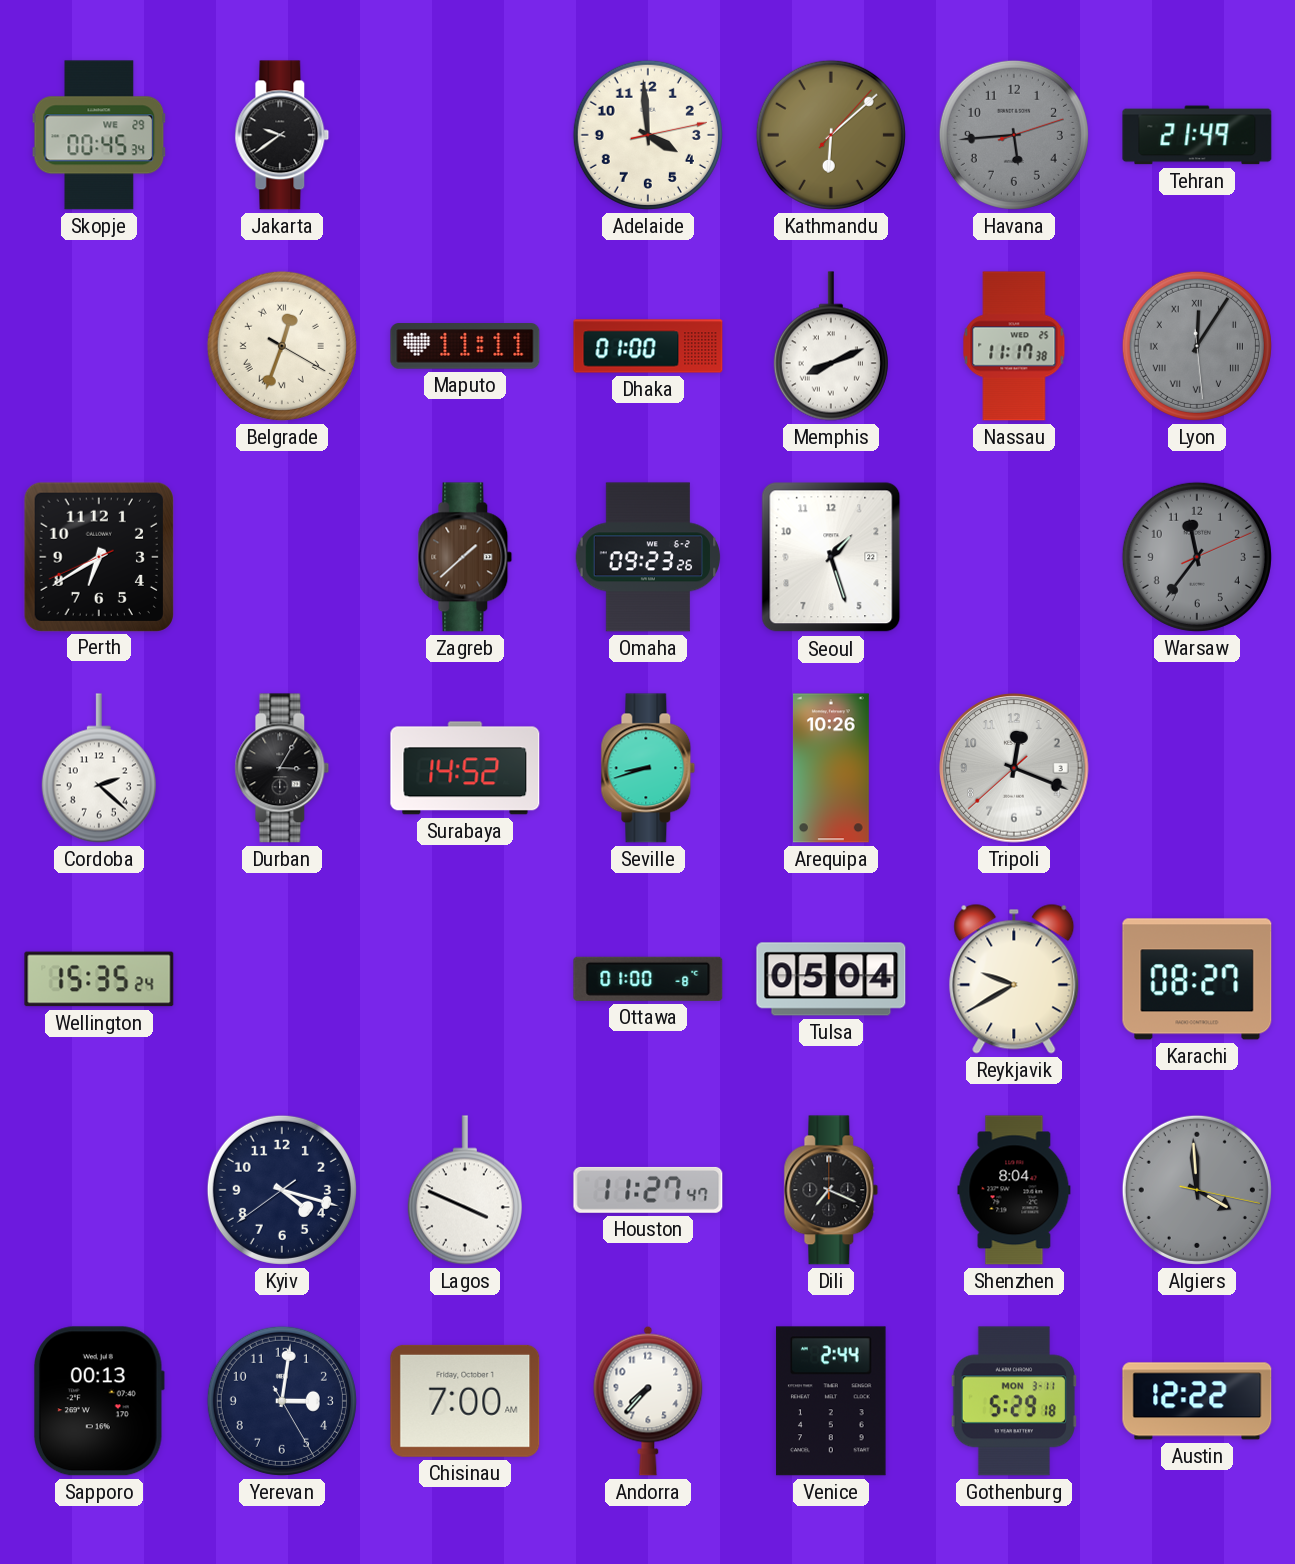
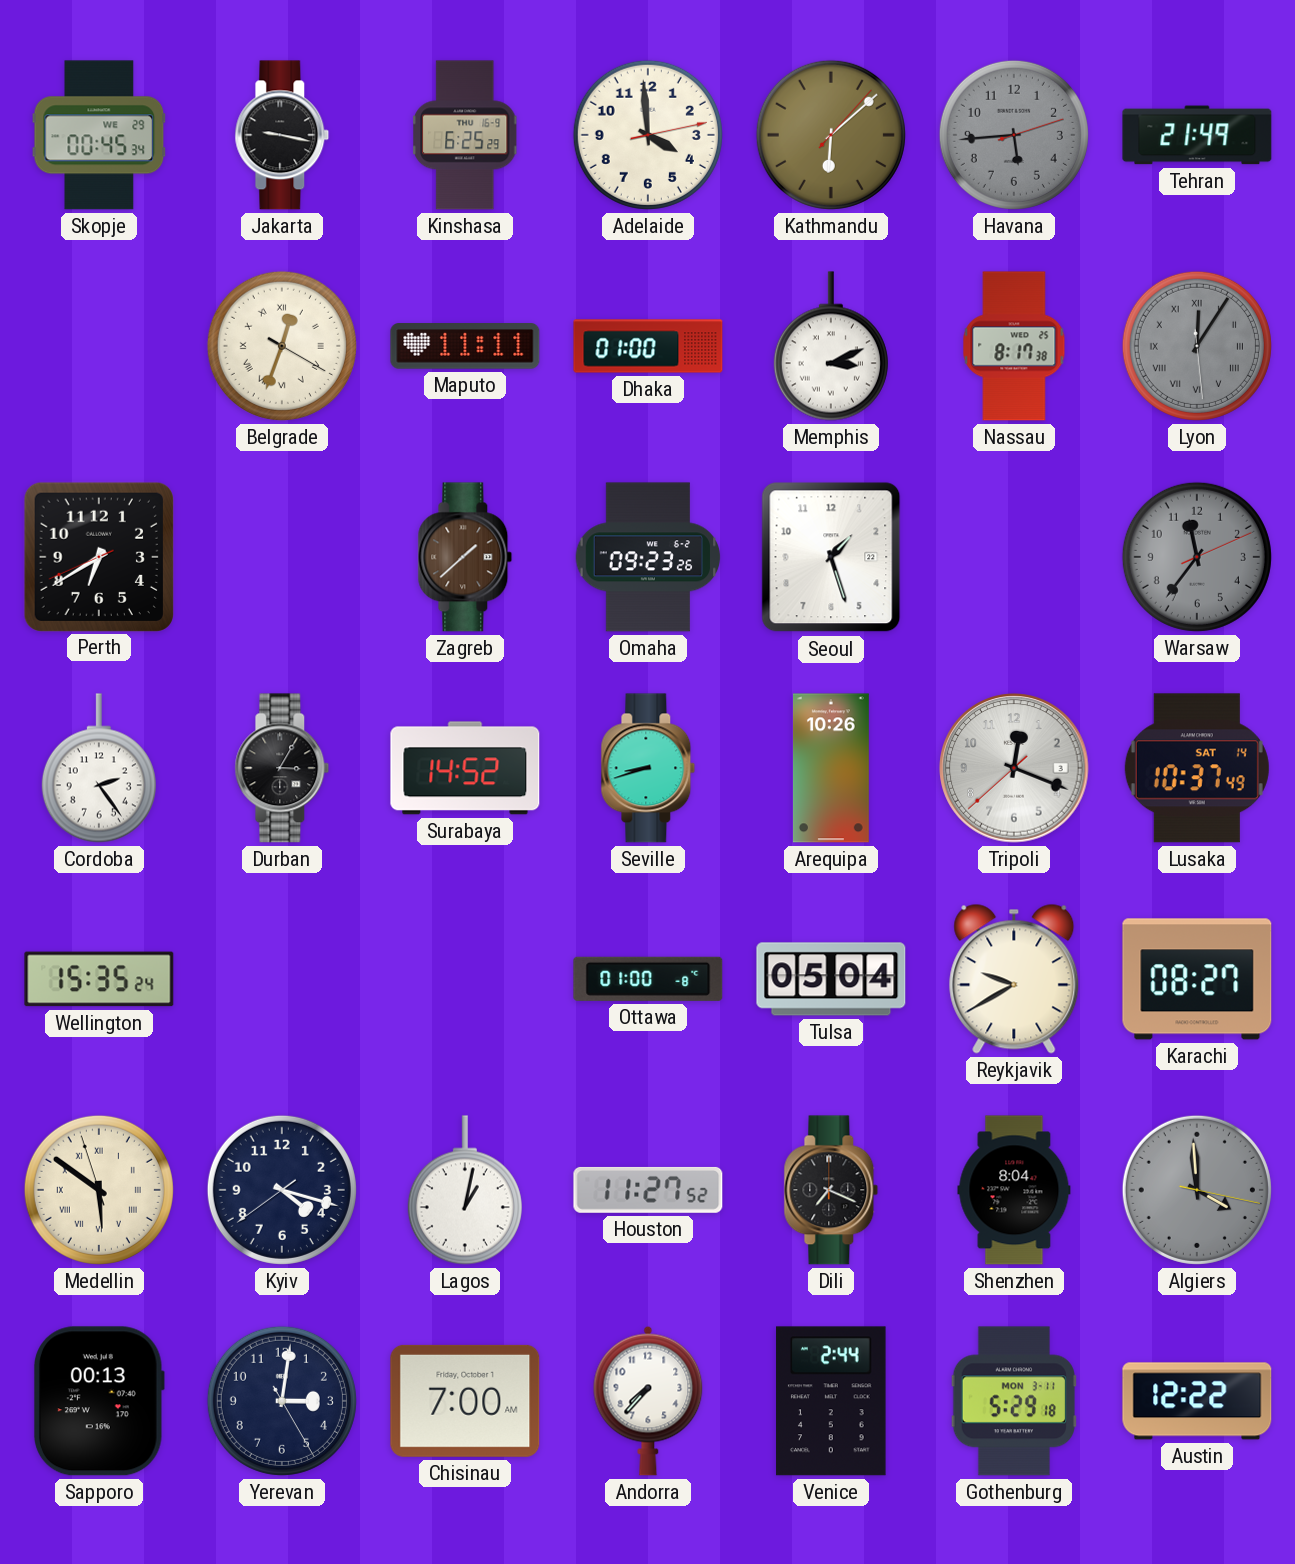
Jakarta: 9:39 -> 9:17
Kinshasa: none -> 6:25
Memphis: 8:11 -> 3:11
Nassau: 11:17 -> 8:17
Cordoba: 2:22 -> 2:24
Lusaka: none -> 10:37
Medellin: none -> 5:50
Lagos: 3:49 -> 1:02
Houston: 11:27:47 -> 11:27:52
